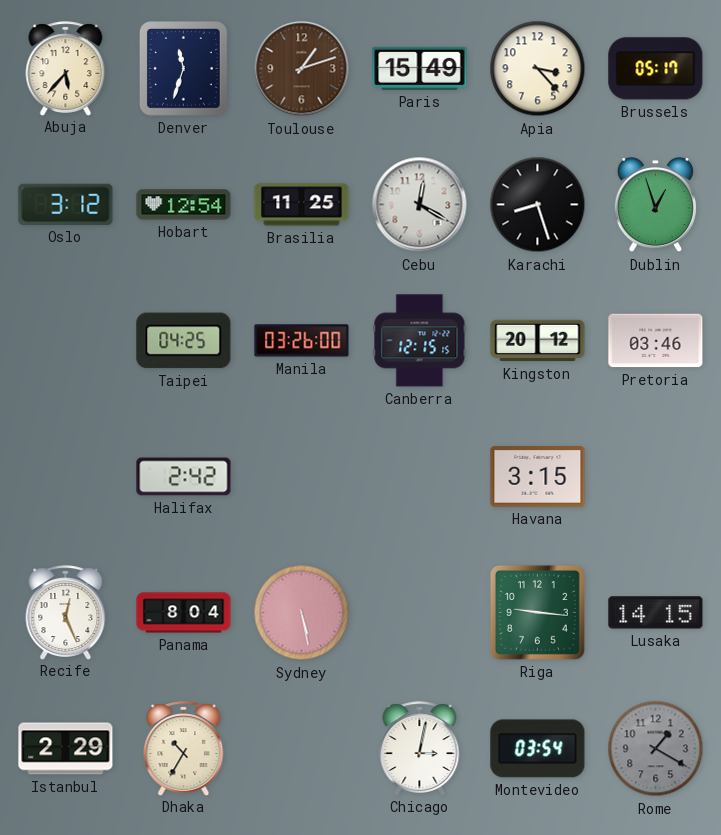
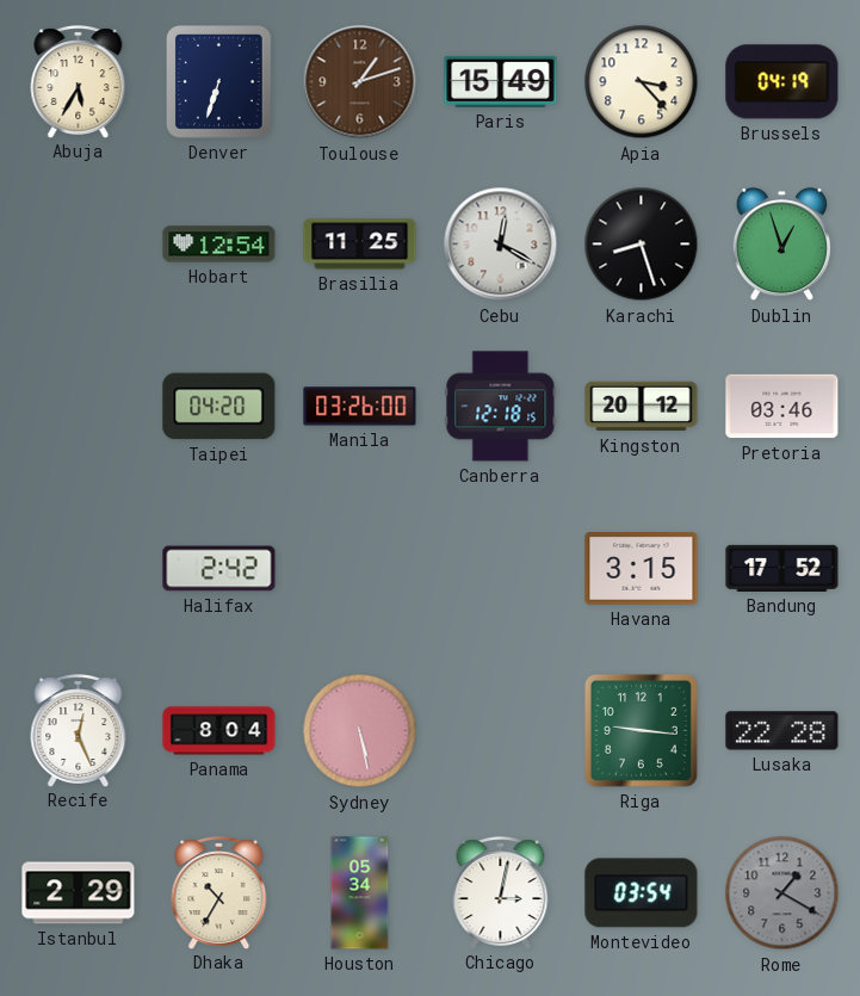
Abuja: 5:37 -> 5:35
Denver: 11:33 -> 6:33
Brussels: 05:17 -> 04:19
Oslo: 3:12 -> none
Taipei: 04:25 -> 04:20
Canberra: 12:15 -> 12:18
Bandung: none -> 17:52
Lusaka: 14:15 -> 22:28
Houston: none -> 05:34
